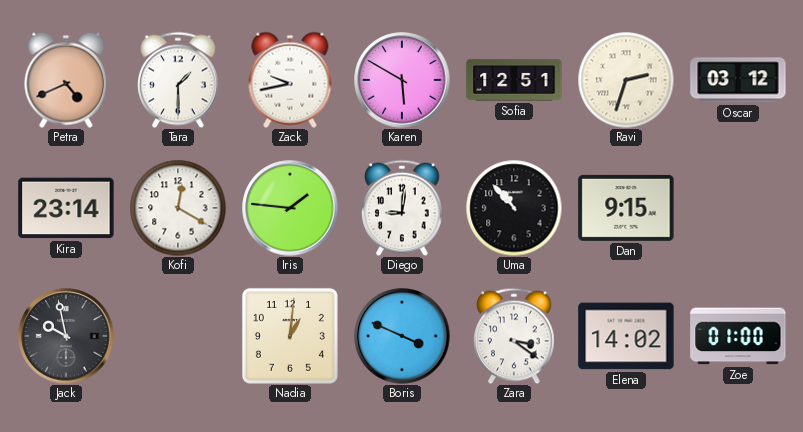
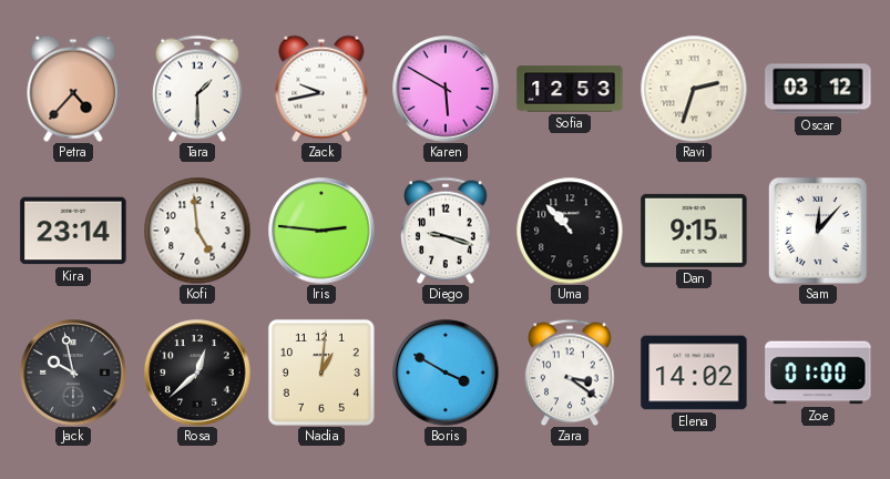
Petra: 4:41 -> 4:37
Sofia: 12:51 -> 12:53
Kofi: 12:20 -> 4:59
Iris: 1:46 -> 2:46
Diego: 9:01 -> 9:18
Sam: none -> 12:07
Rosa: none -> 12:38
Boris: 3:49 -> 3:50
